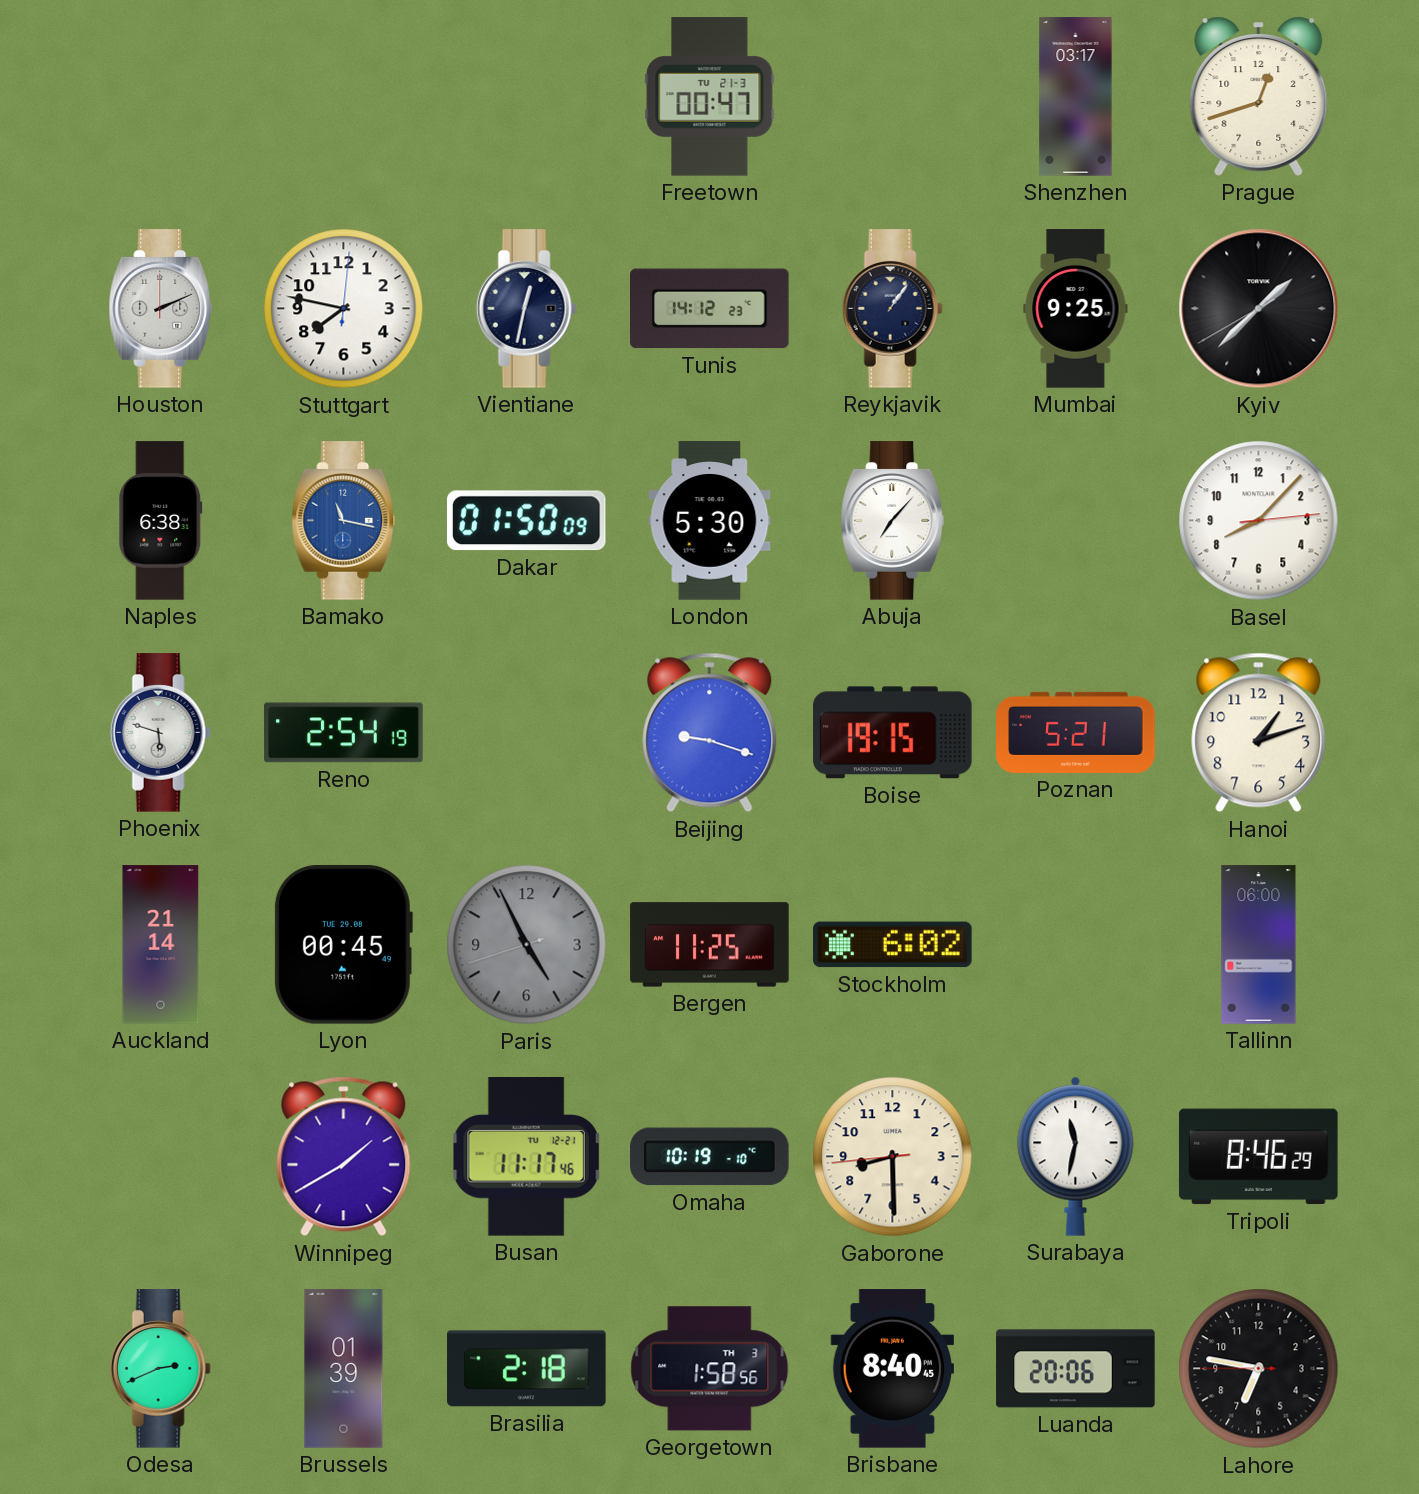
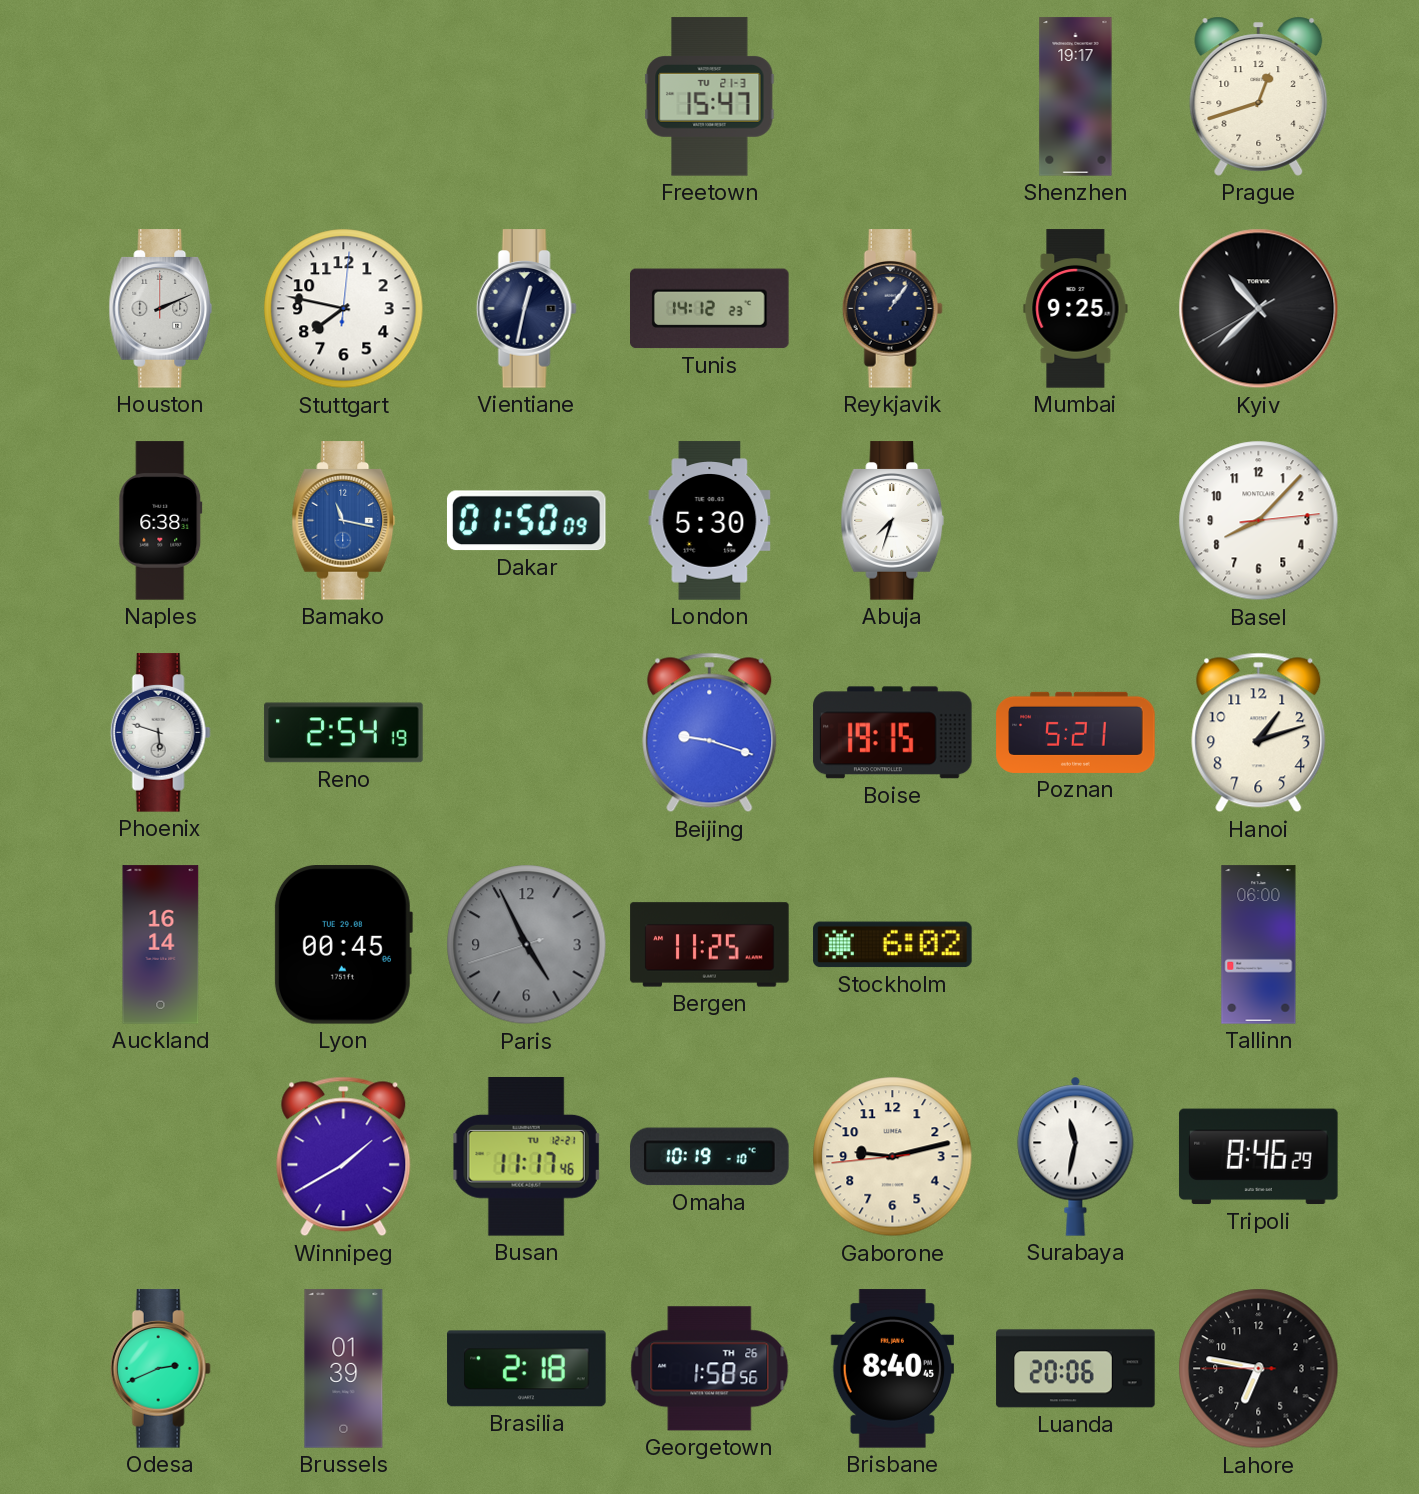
Freetown: 00:47 -> 15:47
Shenzhen: 03:17 -> 19:17
Kyiv: 1:37 -> 10:37
Abuja: 7:07 -> 7:33
Auckland: 21:14 -> 16:14
Lyon: 00:45:49 -> 00:45:06
Gaborone: 8:29 -> 9:12
Georgetown date: TH 3 -> TH 26
